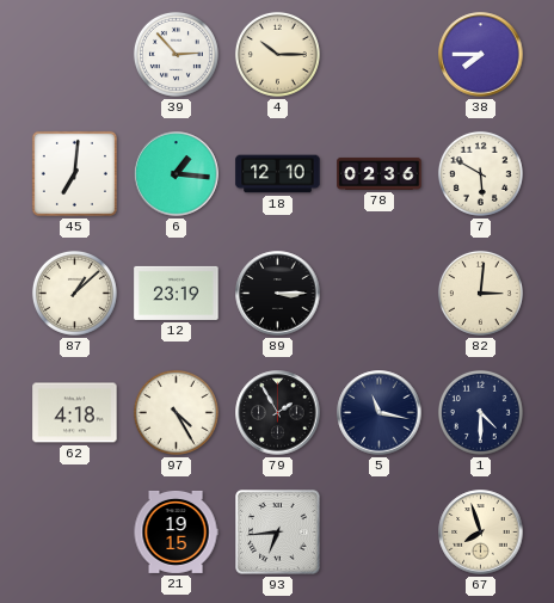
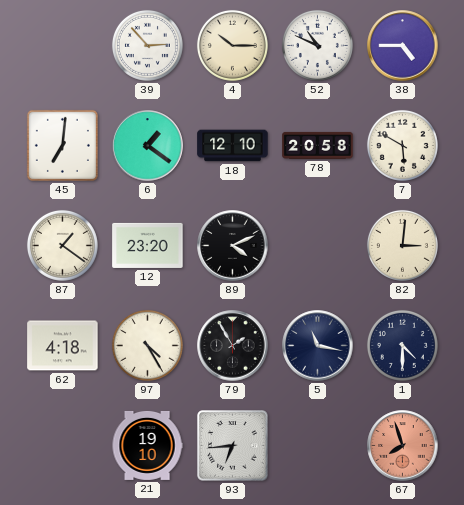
52: none -> 10:49
38: 7:45 -> 4:45
6: 1:16 -> 1:21
78: 02:36 -> 20:58
87: 1:08 -> 1:21
12: 23:19 -> 23:20
89: 3:15 -> 4:11
21: 19:15 -> 19:10
67 dial: cream -> salmon
